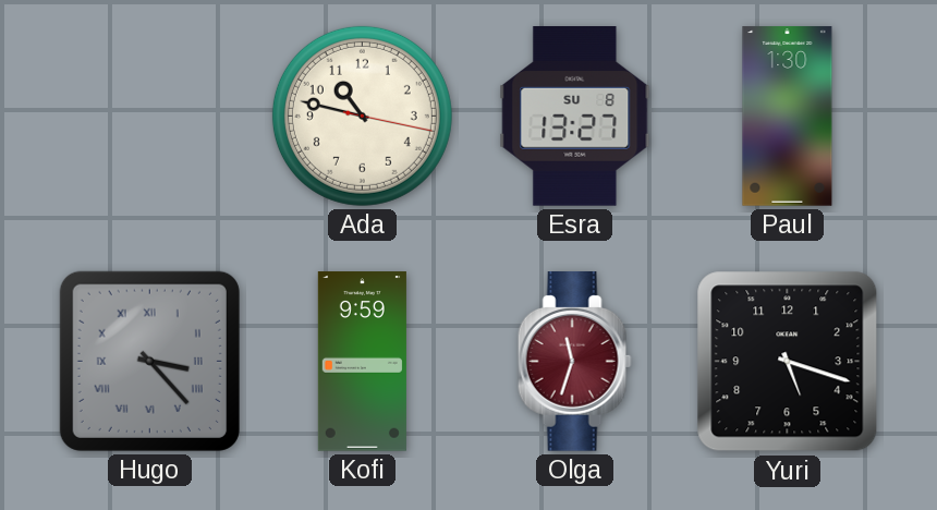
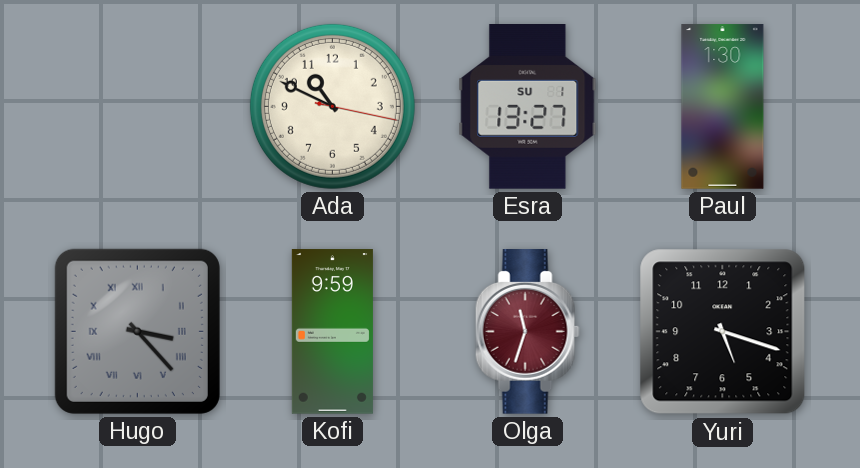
Ada: 10:47 -> 10:49
Esra date: SU 8 -> SU 1
